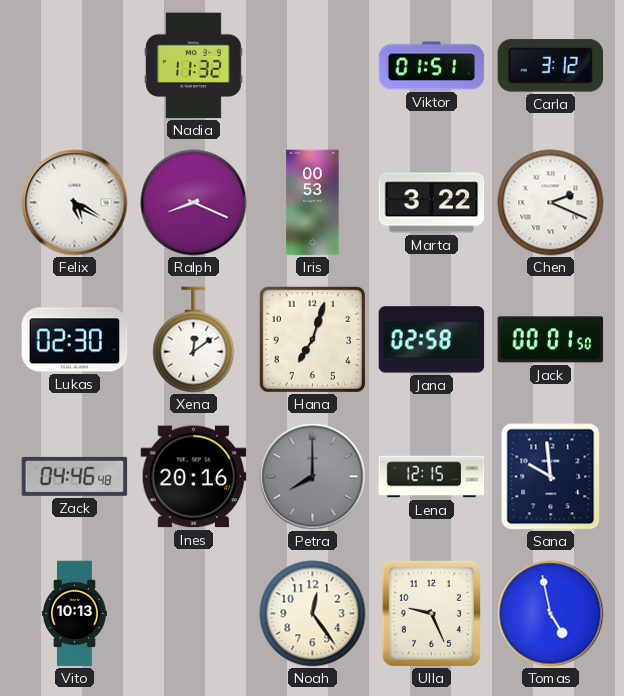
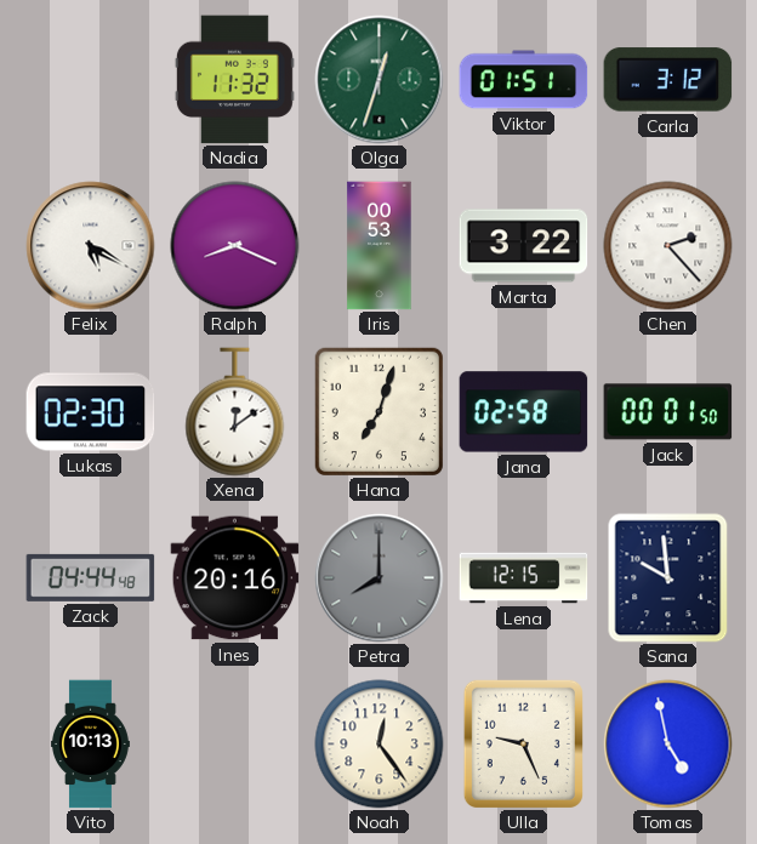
Olga: none -> 12:33
Chen: 2:19 -> 2:23
Zack: 04:46 -> 04:44
